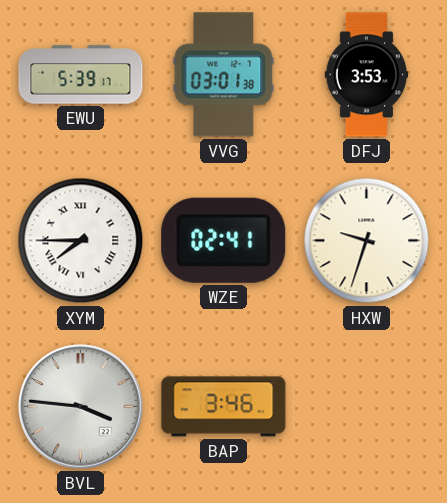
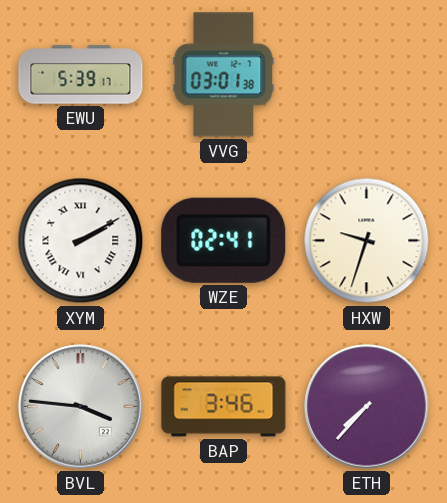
DFJ: 3:53 -> none
XYM: 7:45 -> 2:10
ETH: none -> 7:37
